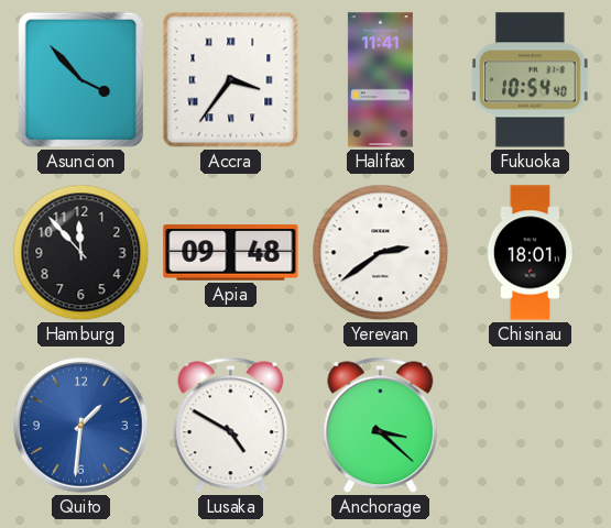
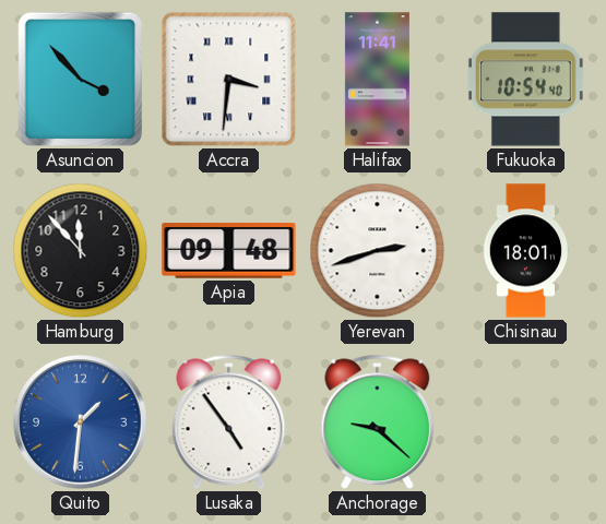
Accra: 3:36 -> 3:31
Yerevan: 2:39 -> 2:42
Lusaka: 4:50 -> 4:54
Anchorage: 3:22 -> 9:22
